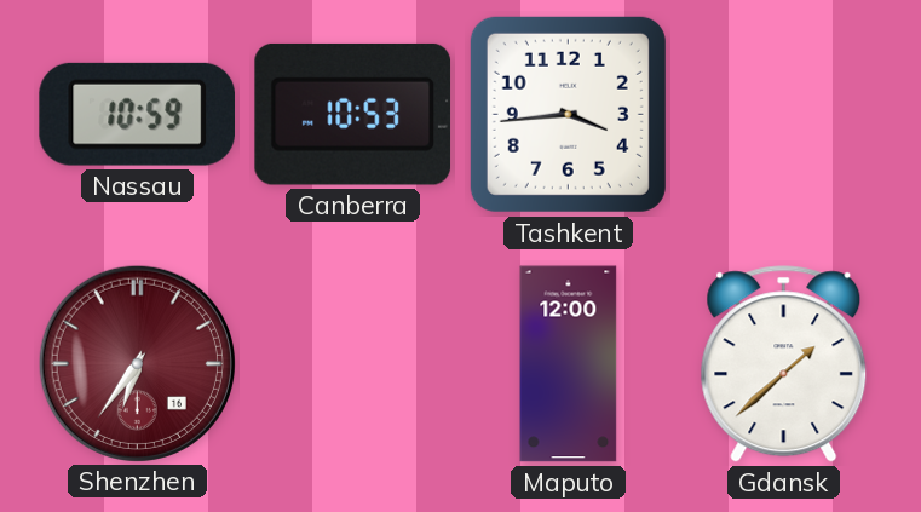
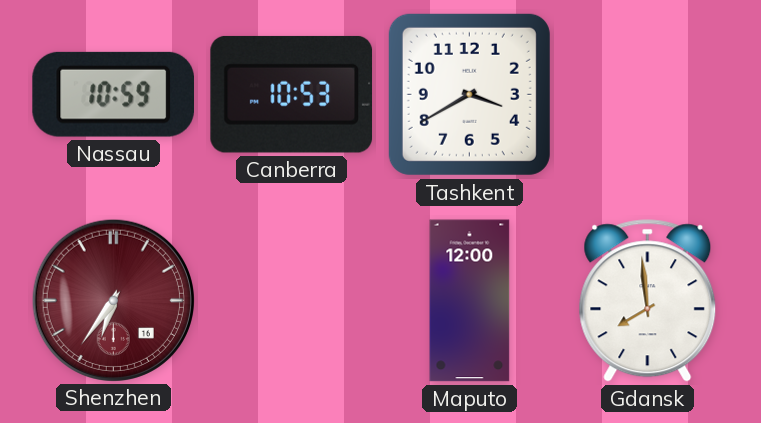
Tashkent: 3:44 -> 3:40
Gdansk: 1:38 -> 7:59
